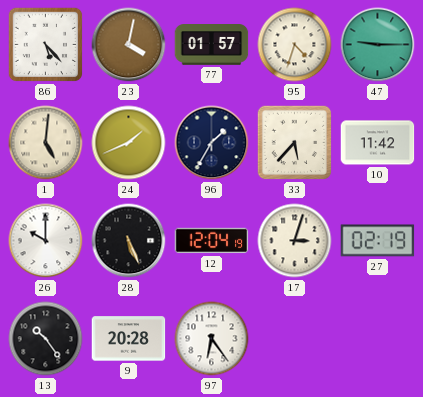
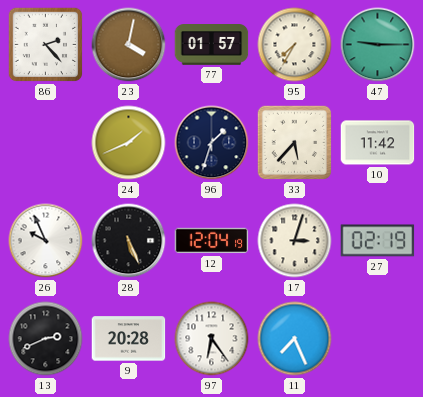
86: 5:23 -> 2:23
95: 4:33 -> 7:35
1: 5:01 -> none
96: 1:35 -> 1:33
26: 10:00 -> 9:56
13: 10:24 -> 2:41
11: none -> 7:26
